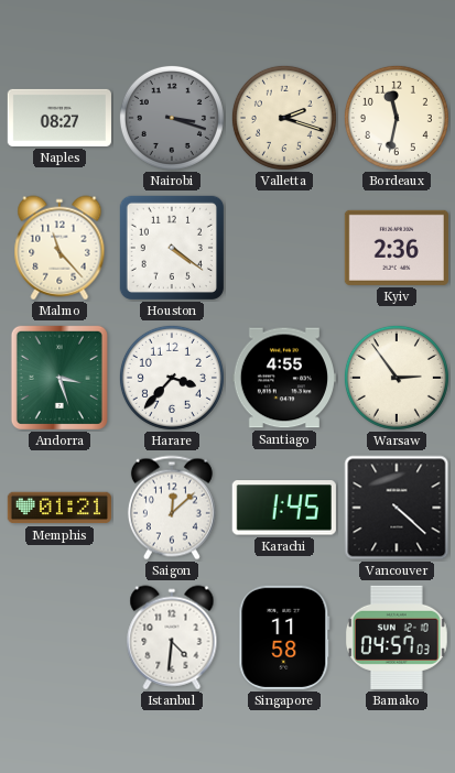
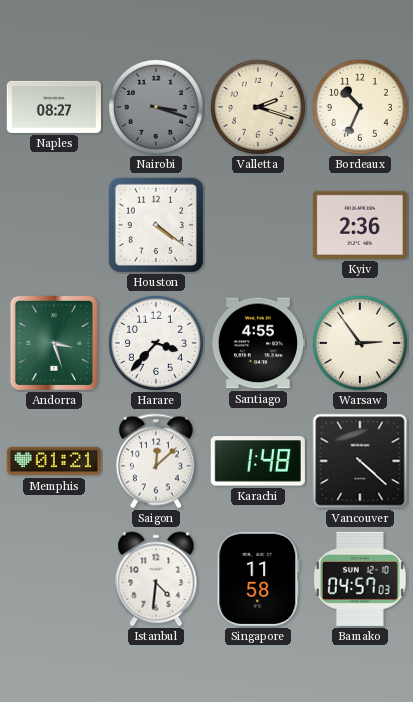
Bordeaux: 11:32 -> 10:34
Malmo: 11:23 -> none
Karachi: 1:45 -> 1:48
